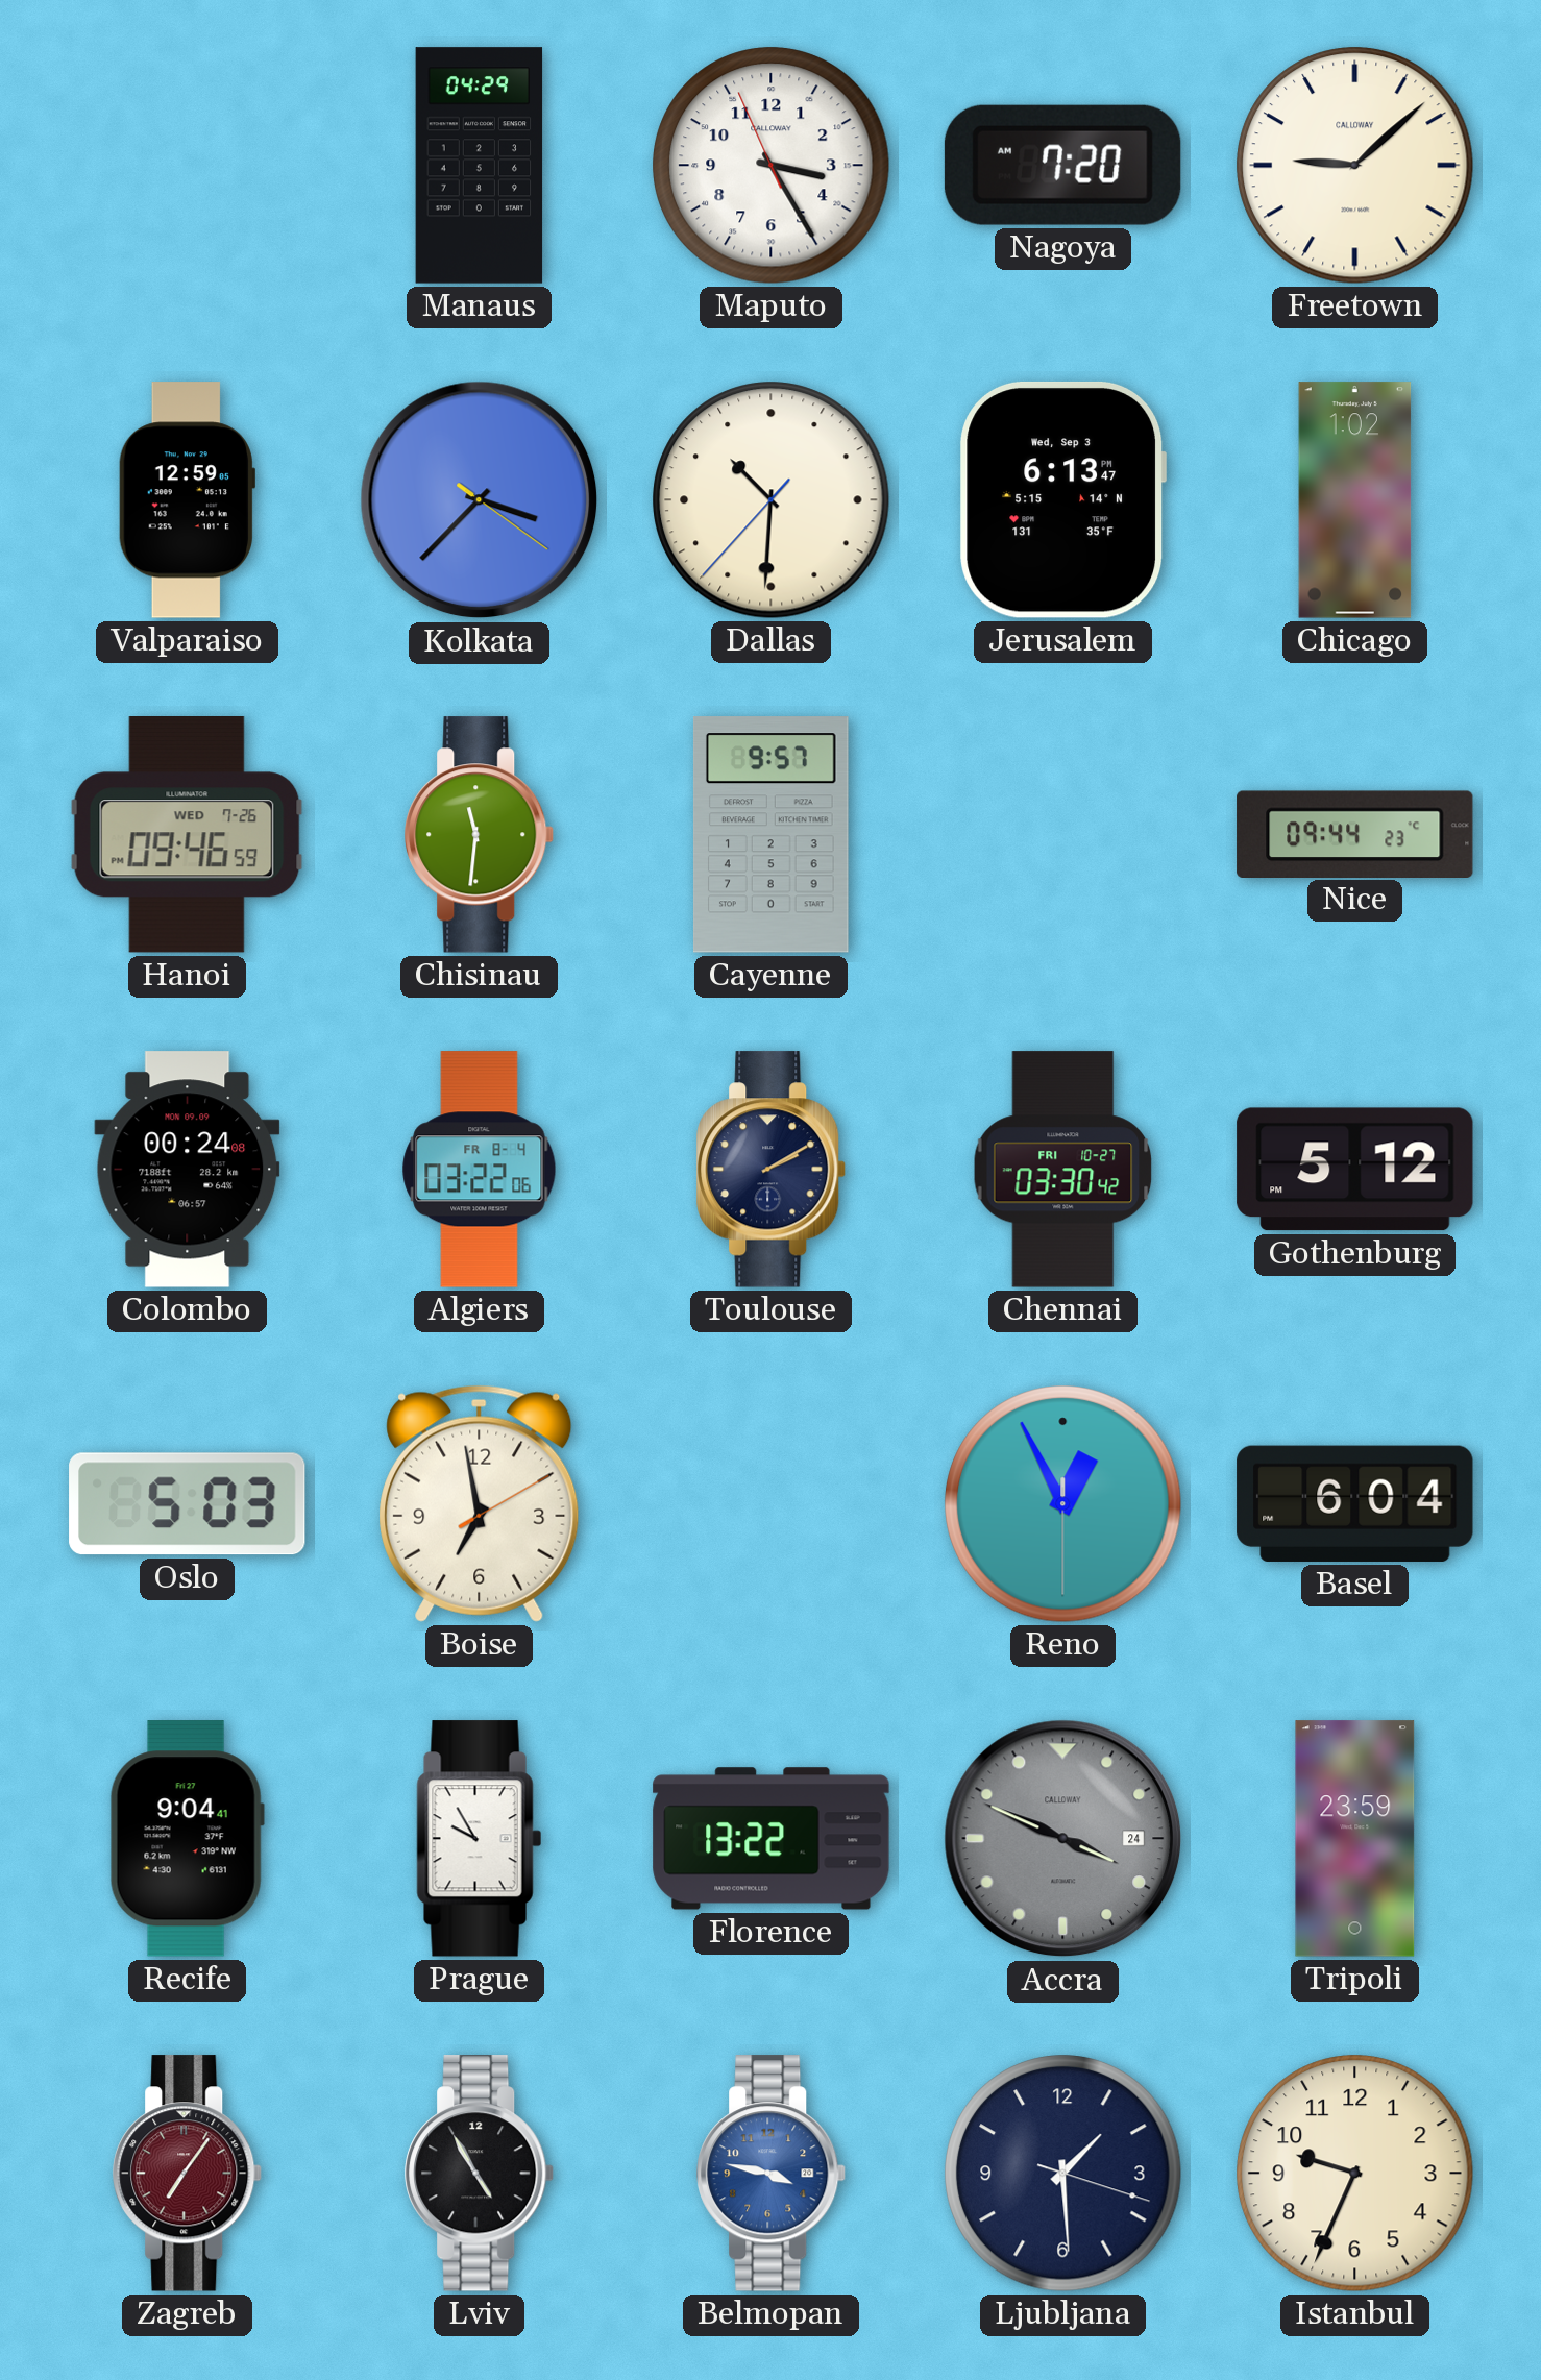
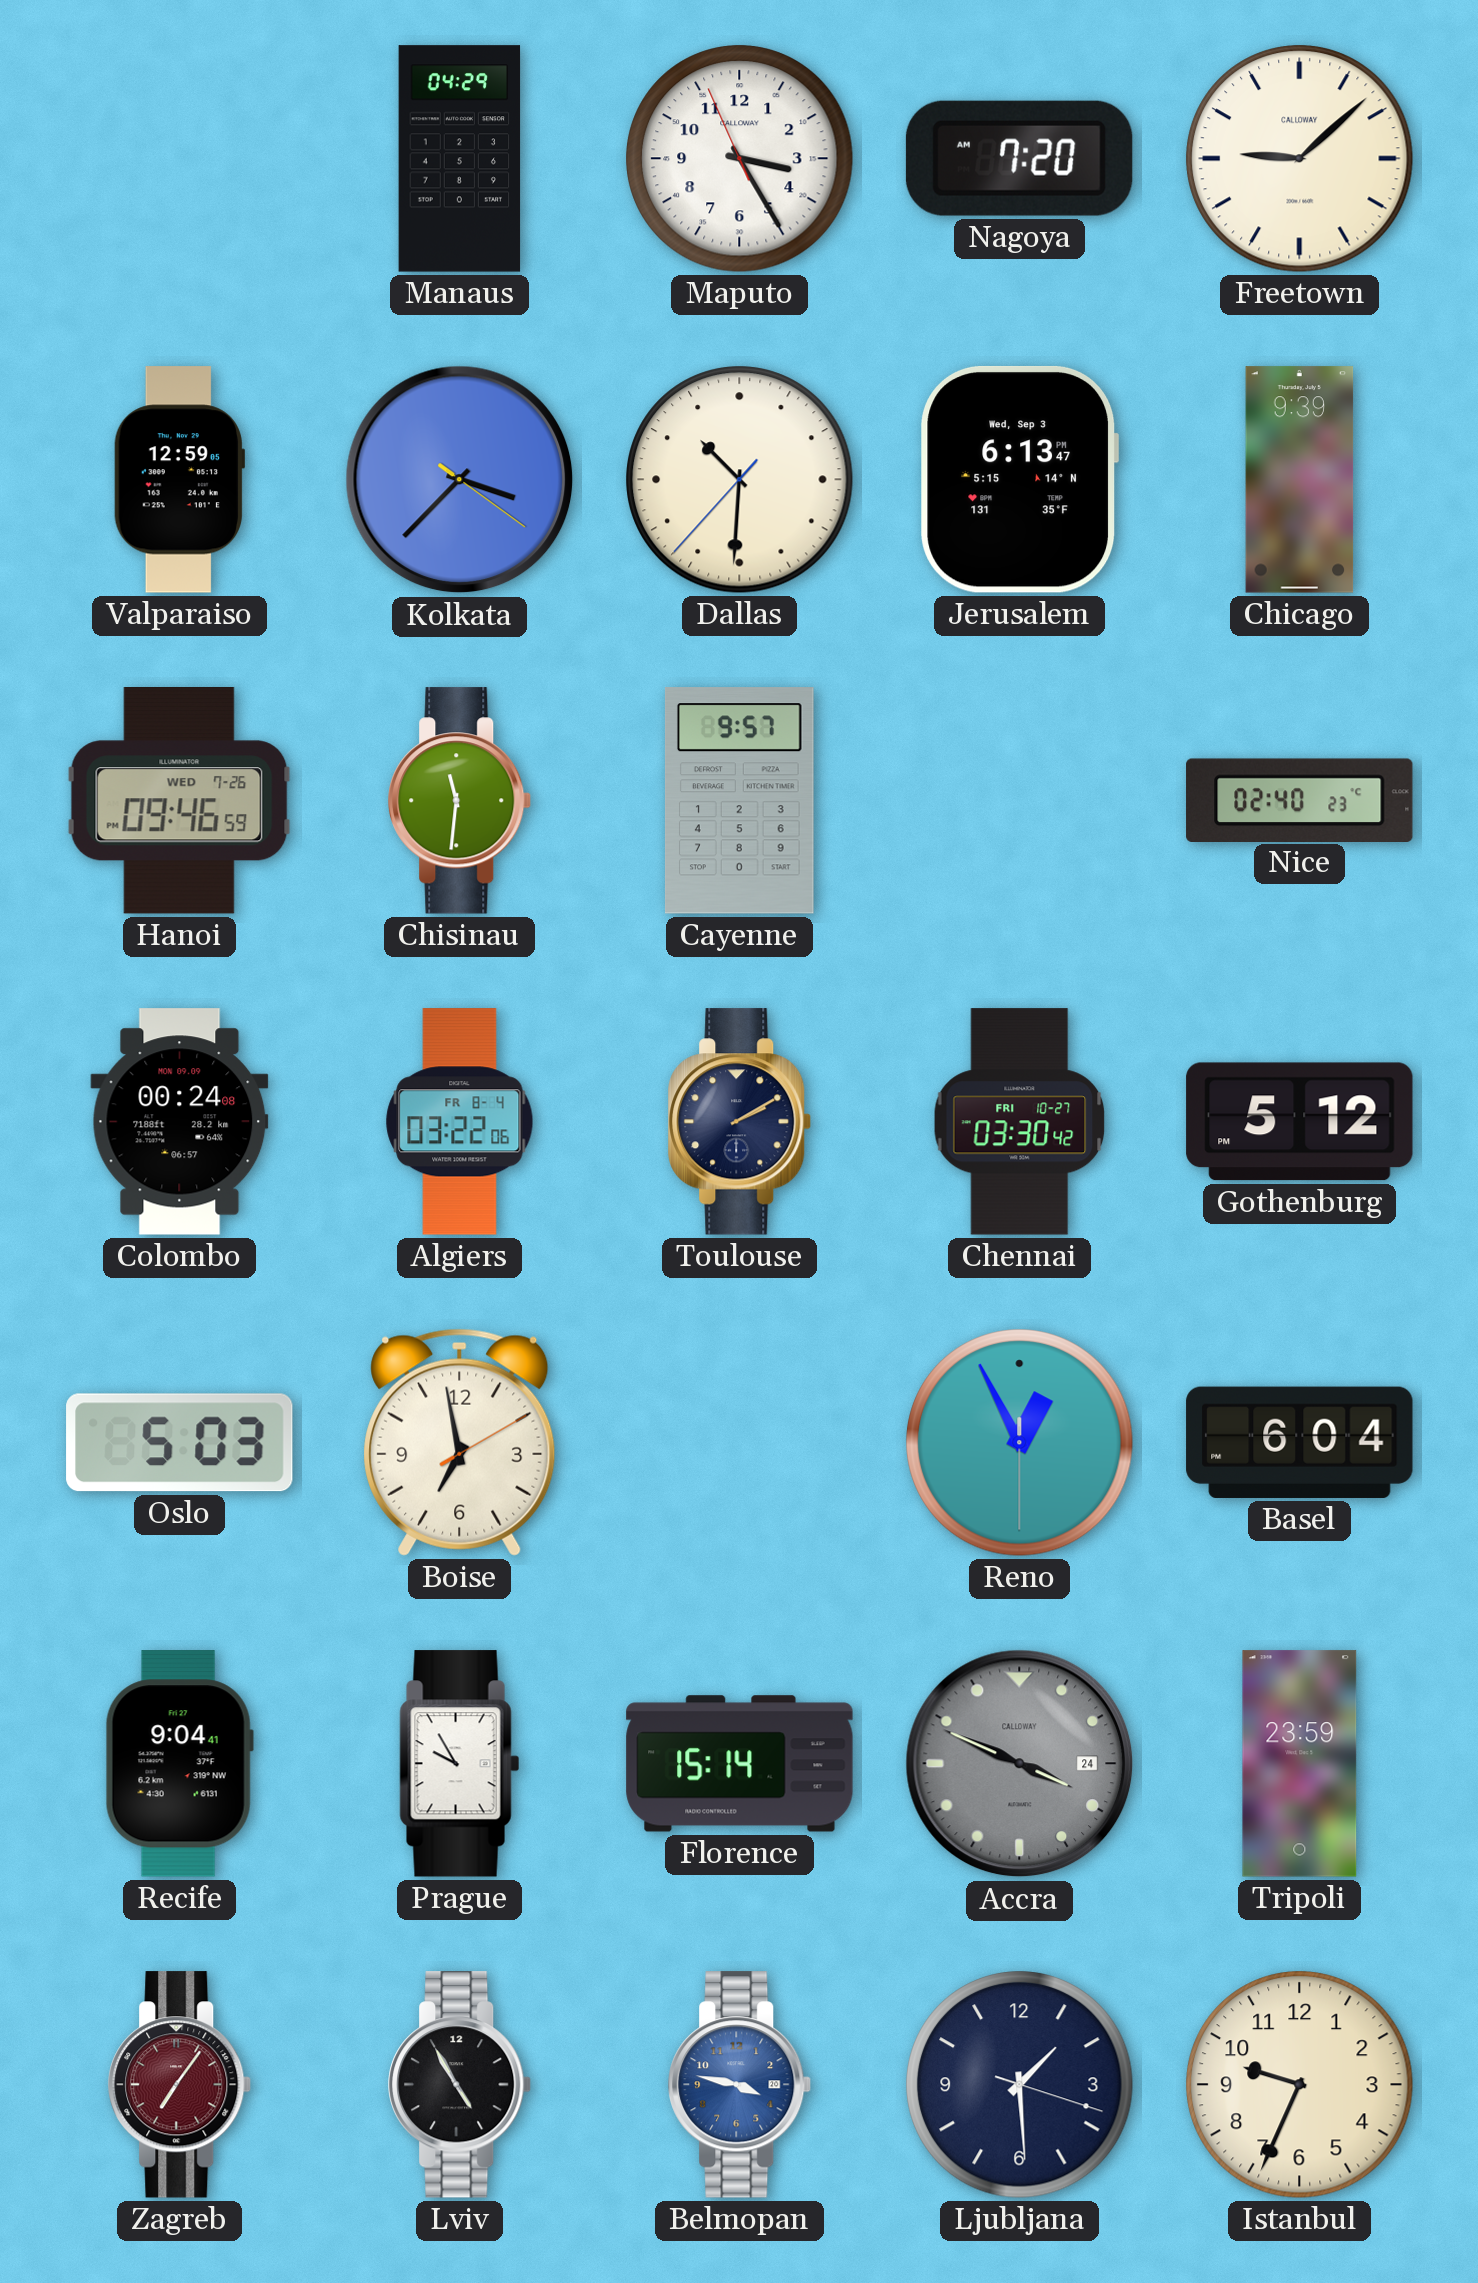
Chicago: 1:02 -> 9:39
Nice: 09:44 -> 02:40
Florence: 13:22 -> 15:14
